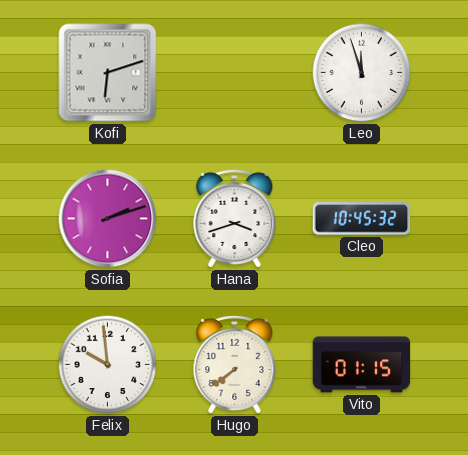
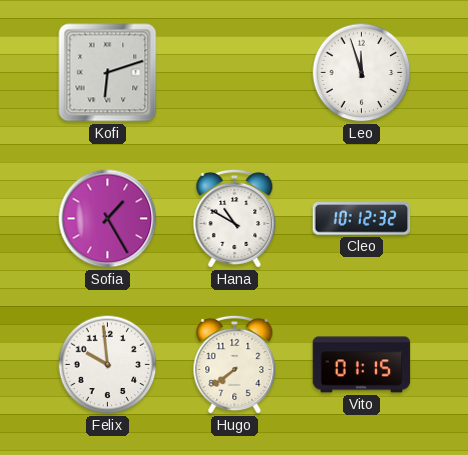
Sofia: 2:12 -> 1:25
Hana: 3:42 -> 10:50
Cleo: 10:45 -> 10:12
